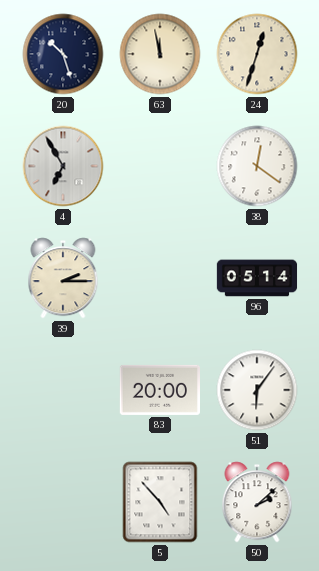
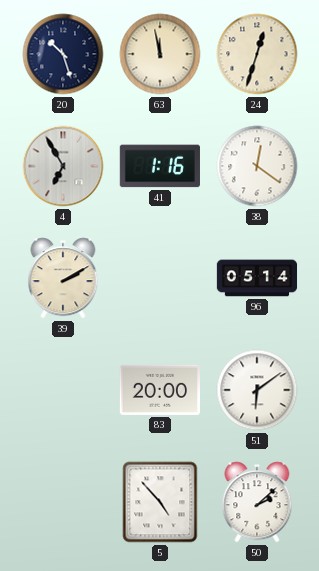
41: none -> 1:16
39: 2:15 -> 2:10
51: 6:06 -> 6:09
